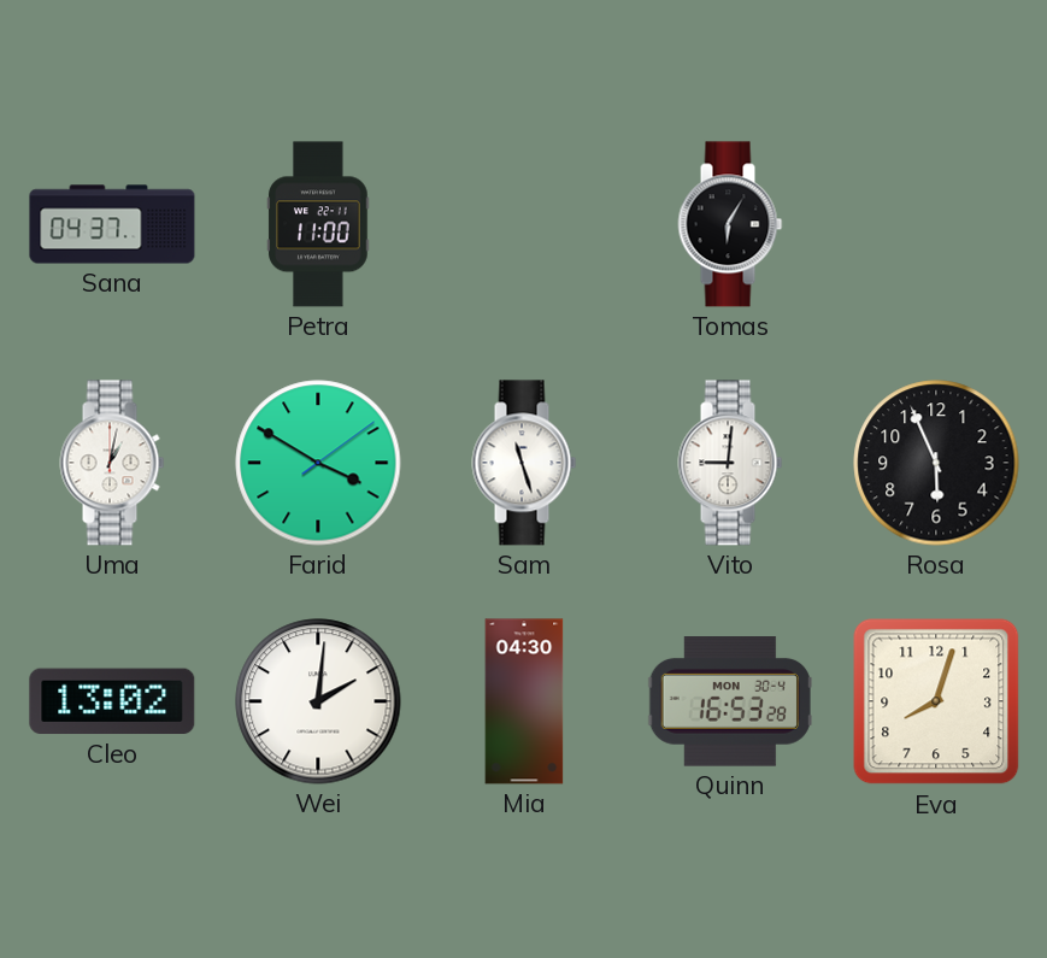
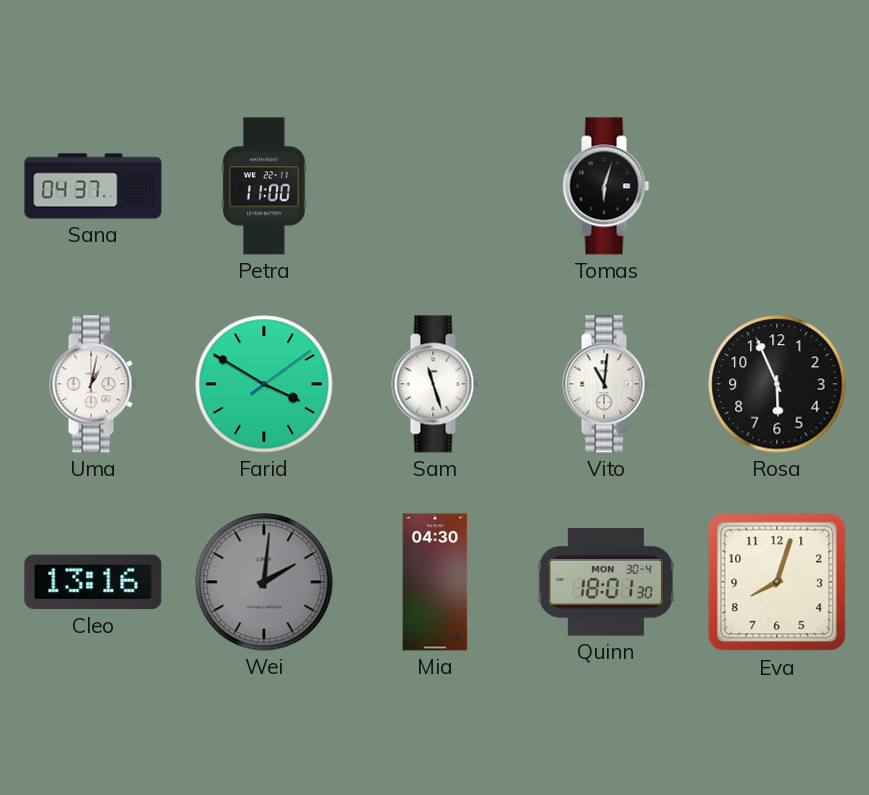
Tomas: 6:05 -> 6:03
Vito: 9:01 -> 11:01
Cleo: 13:02 -> 13:16
Wei dial: white -> grey
Quinn: 16:53 -> 18:01
